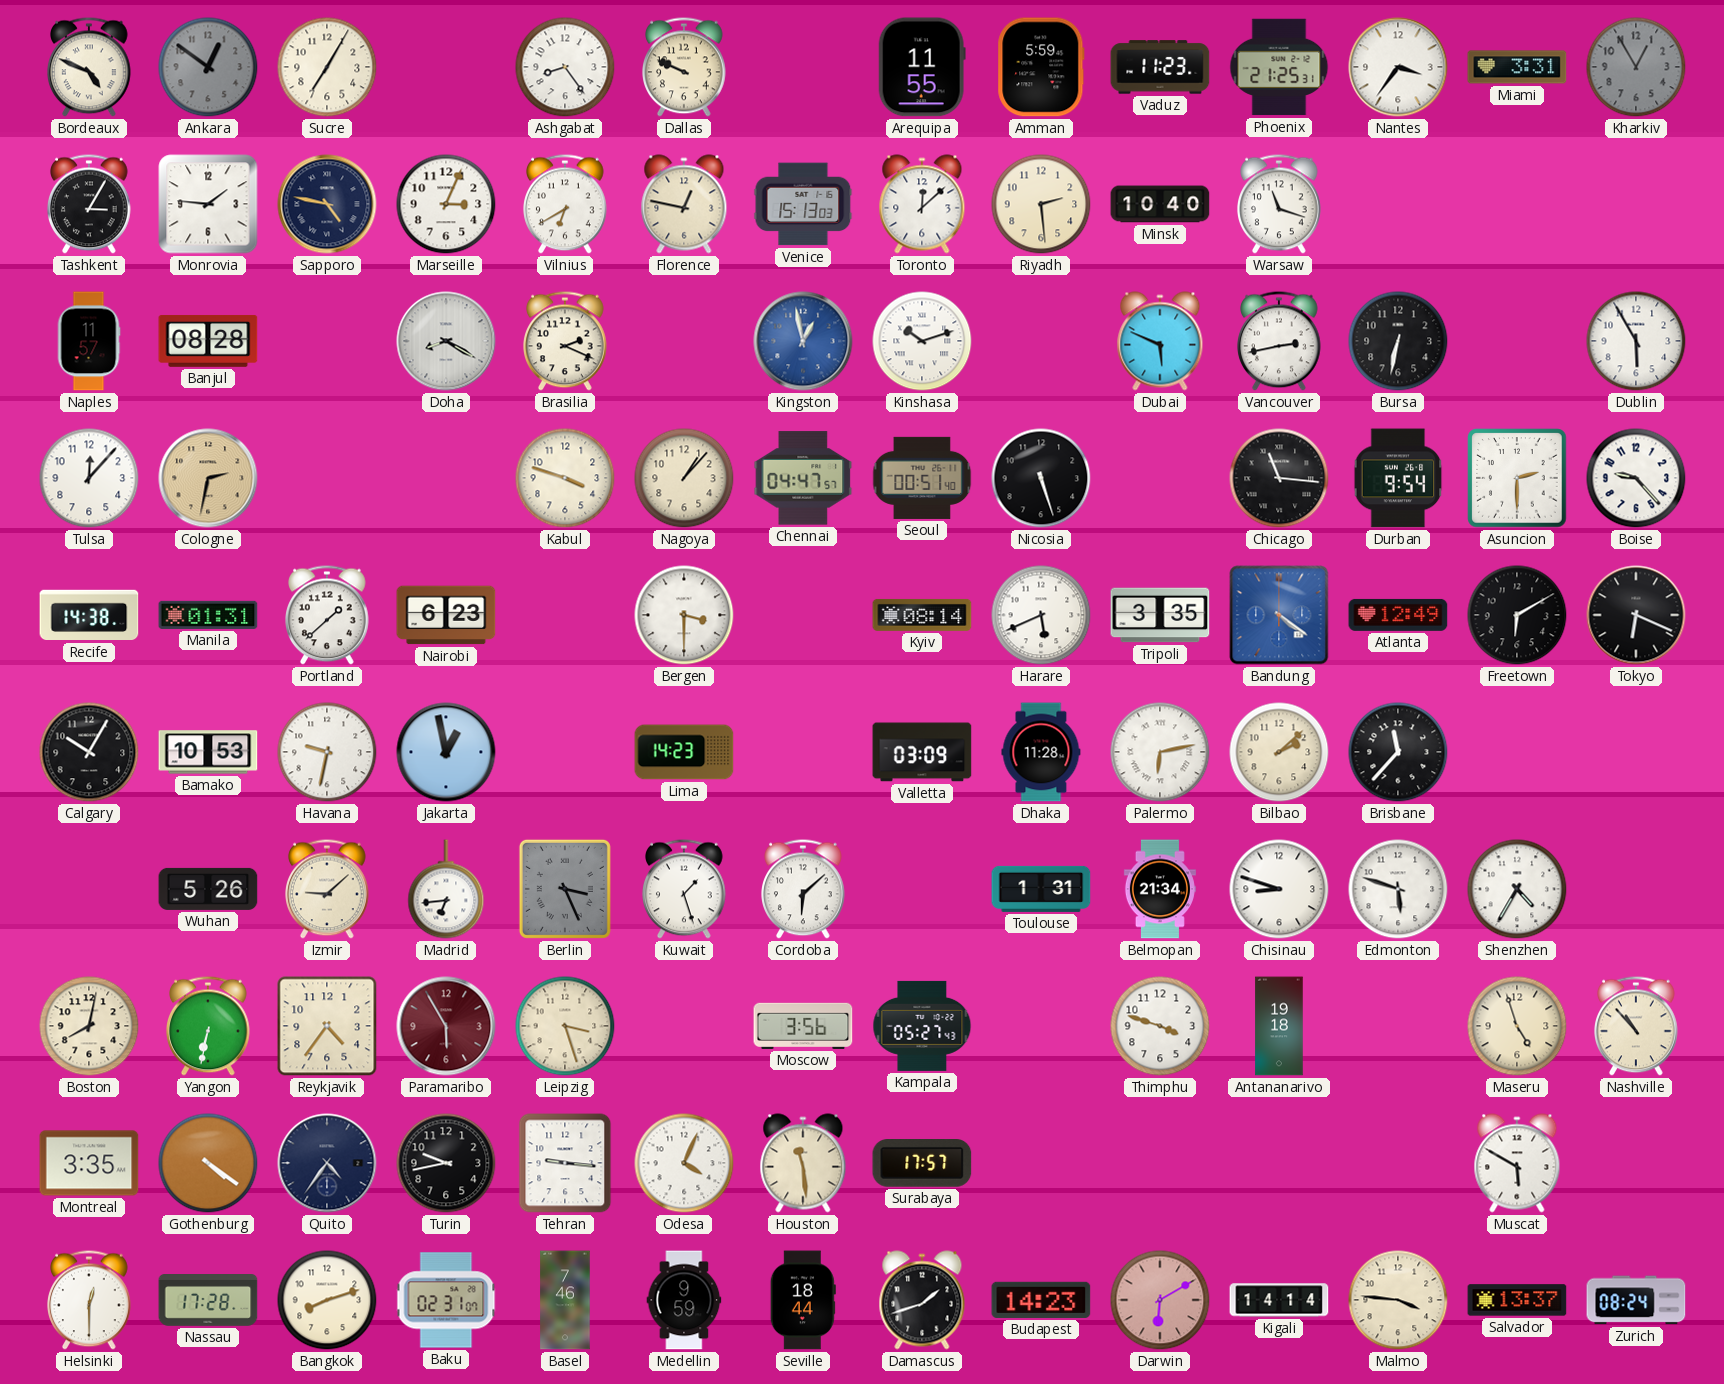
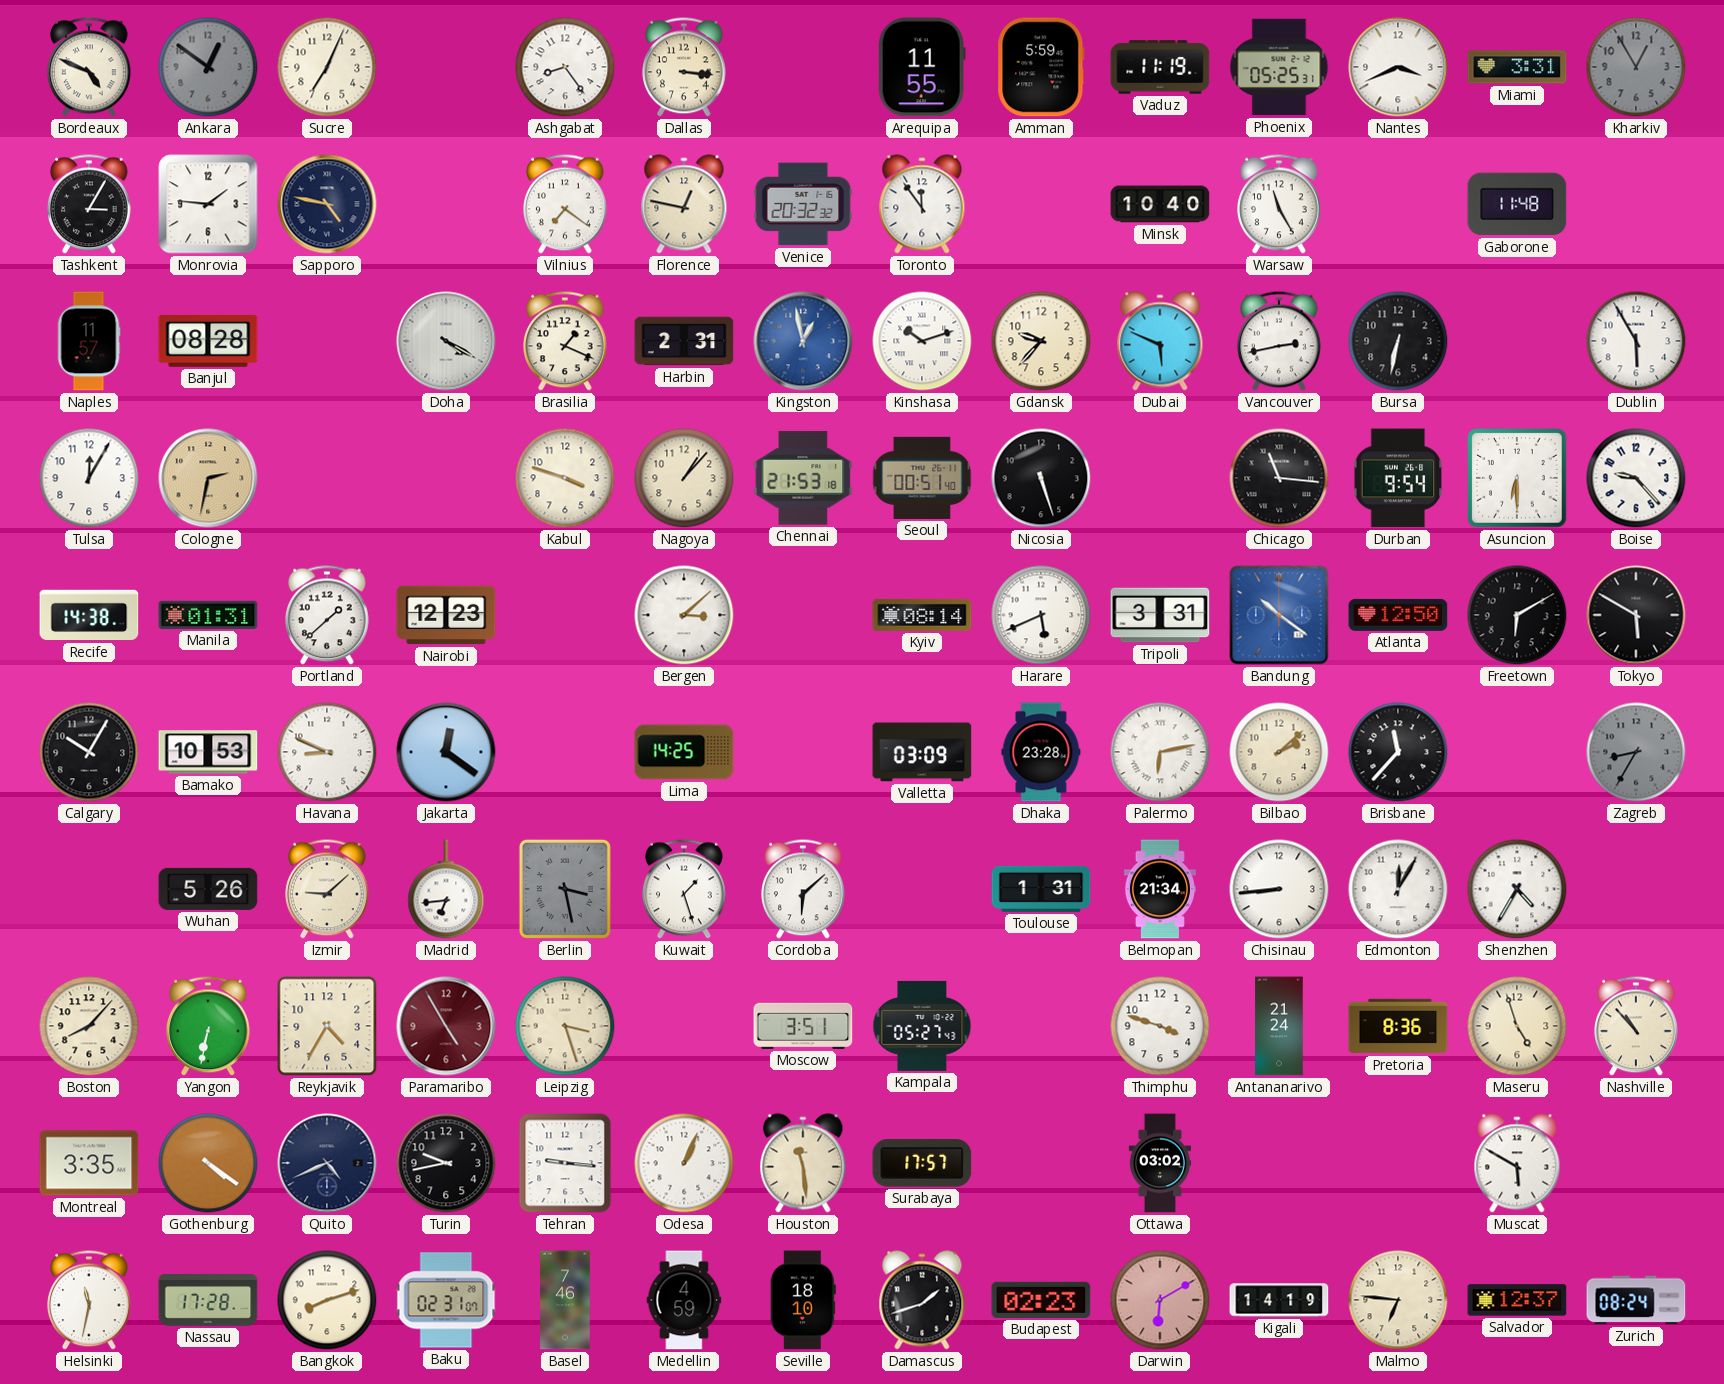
Sucre: 7:05 -> 7:04
Dallas: 9:49 -> 3:16
Vaduz: 11:23 -> 11:19
Phoenix: 21:25 -> 05:25
Nantes: 3:36 -> 3:41
Marseille: 3:04 -> none
Vilnius: 6:40 -> 7:21
Venice: 15:13 -> 20:32
Toronto: 12:08 -> 11:54
Riyadh: 2:29 -> none
Warsaw: 11:18 -> 11:25
Gaborone: none -> 11:48
Doha: 8:20 -> 4:20
Brasilia: 2:19 -> 1:19
Harbin: none -> 2:31
Gdansk: none -> 9:37
Tulsa: 12:07 -> 12:05
Chennai: 04:47 -> 21:53
Asuncion: 2:30 -> 6:30
Nairobi: 6:23 -> 12:23
Bergen: 3:30 -> 3:08
Tripoli: 3:35 -> 3:31
Bandung: 4:21 -> 10:21
Atlanta: 12:49 -> 12:50
Tokyo: 6:19 -> 5:50
Havana: 9:32 -> 8:49
Jakarta: 12:58 -> 12:21
Lima: 14:23 -> 14:25
Dhaka: 11:28 -> 23:28
Zagreb: none -> 8:35
Berlin: 3:26 -> 3:28
Chisinau: 8:48 -> 8:44
Edmonton: 5:48 -> 12:05
Boston: 8:02 -> 8:07
Reykjavik: 4:36 -> 4:35
Paramaribo: 5:55 -> 4:55
Moscow: 3:56 -> 3:51
Antananarivo: 19:18 -> 21:24
Pretoria: none -> 8:36
Quito: 4:36 -> 4:41
Odesa: 4:04 -> 1:04
Ottawa: none -> 03:02
Helsinki: 12:30 -> 11:32
Medellin: 9:59 -> 4:59
Seville: 18:44 -> 18:10
Budapest: 14:23 -> 02:23
Kigali: 14:14 -> 14:19
Malmo: 3:46 -> 6:46
Salvador: 13:37 -> 12:37
